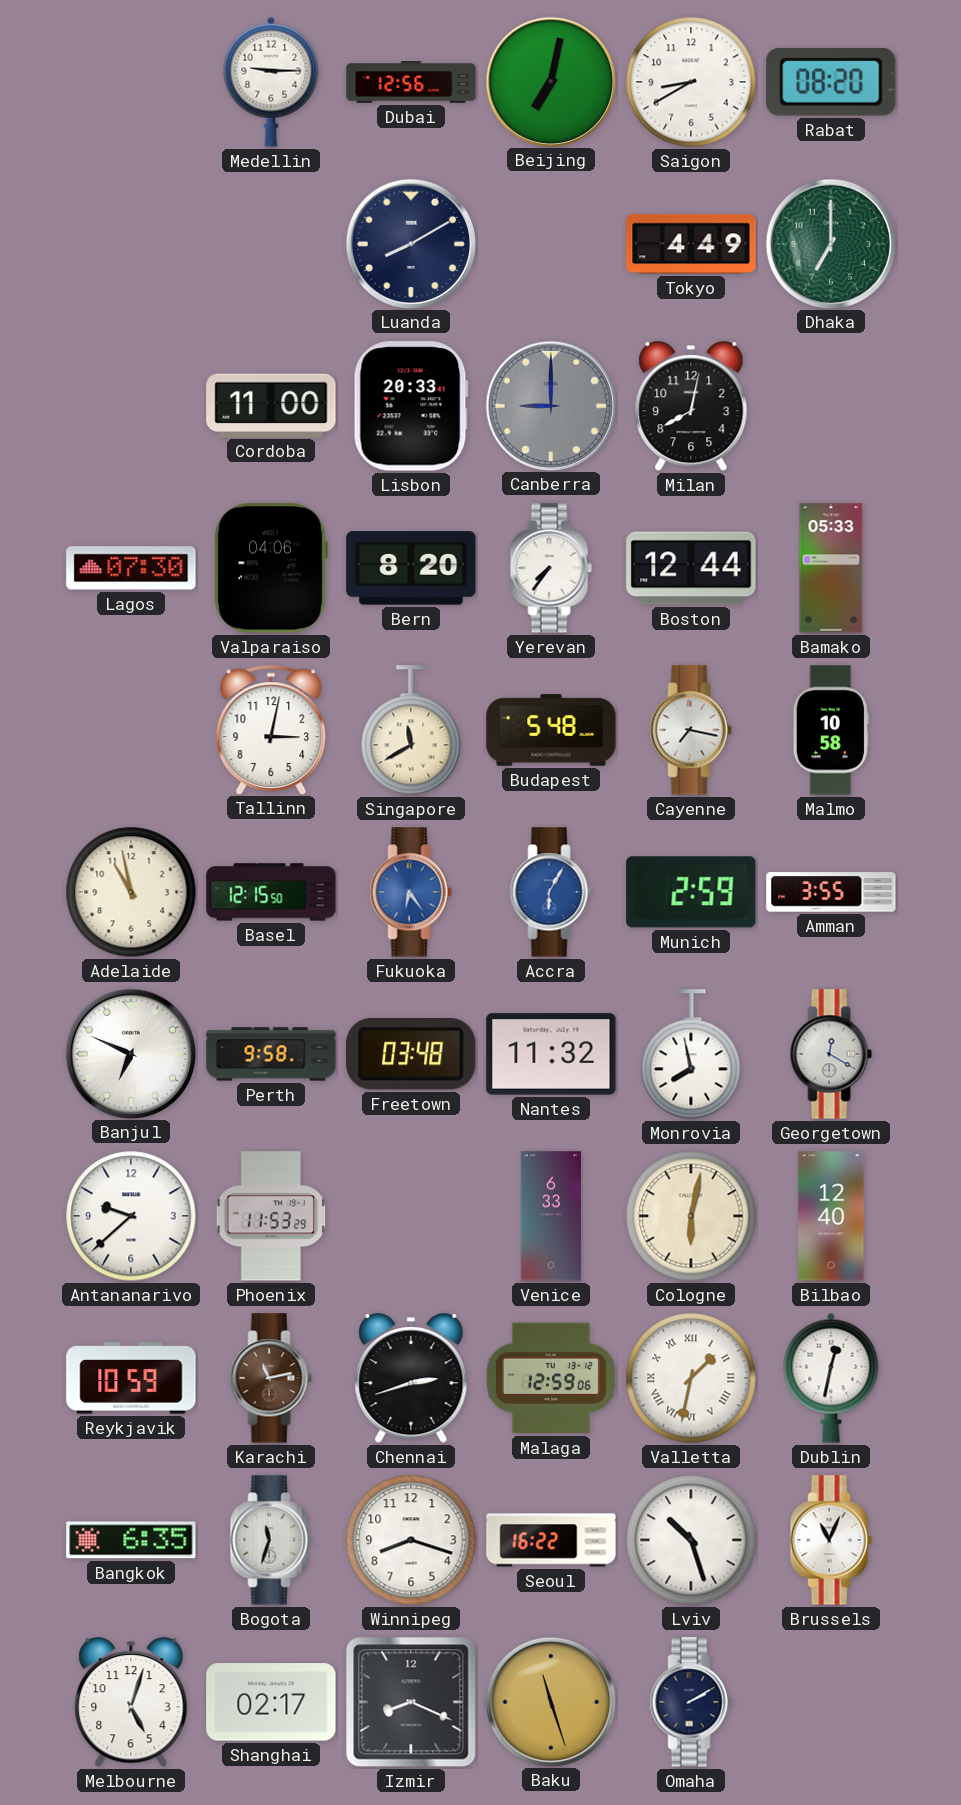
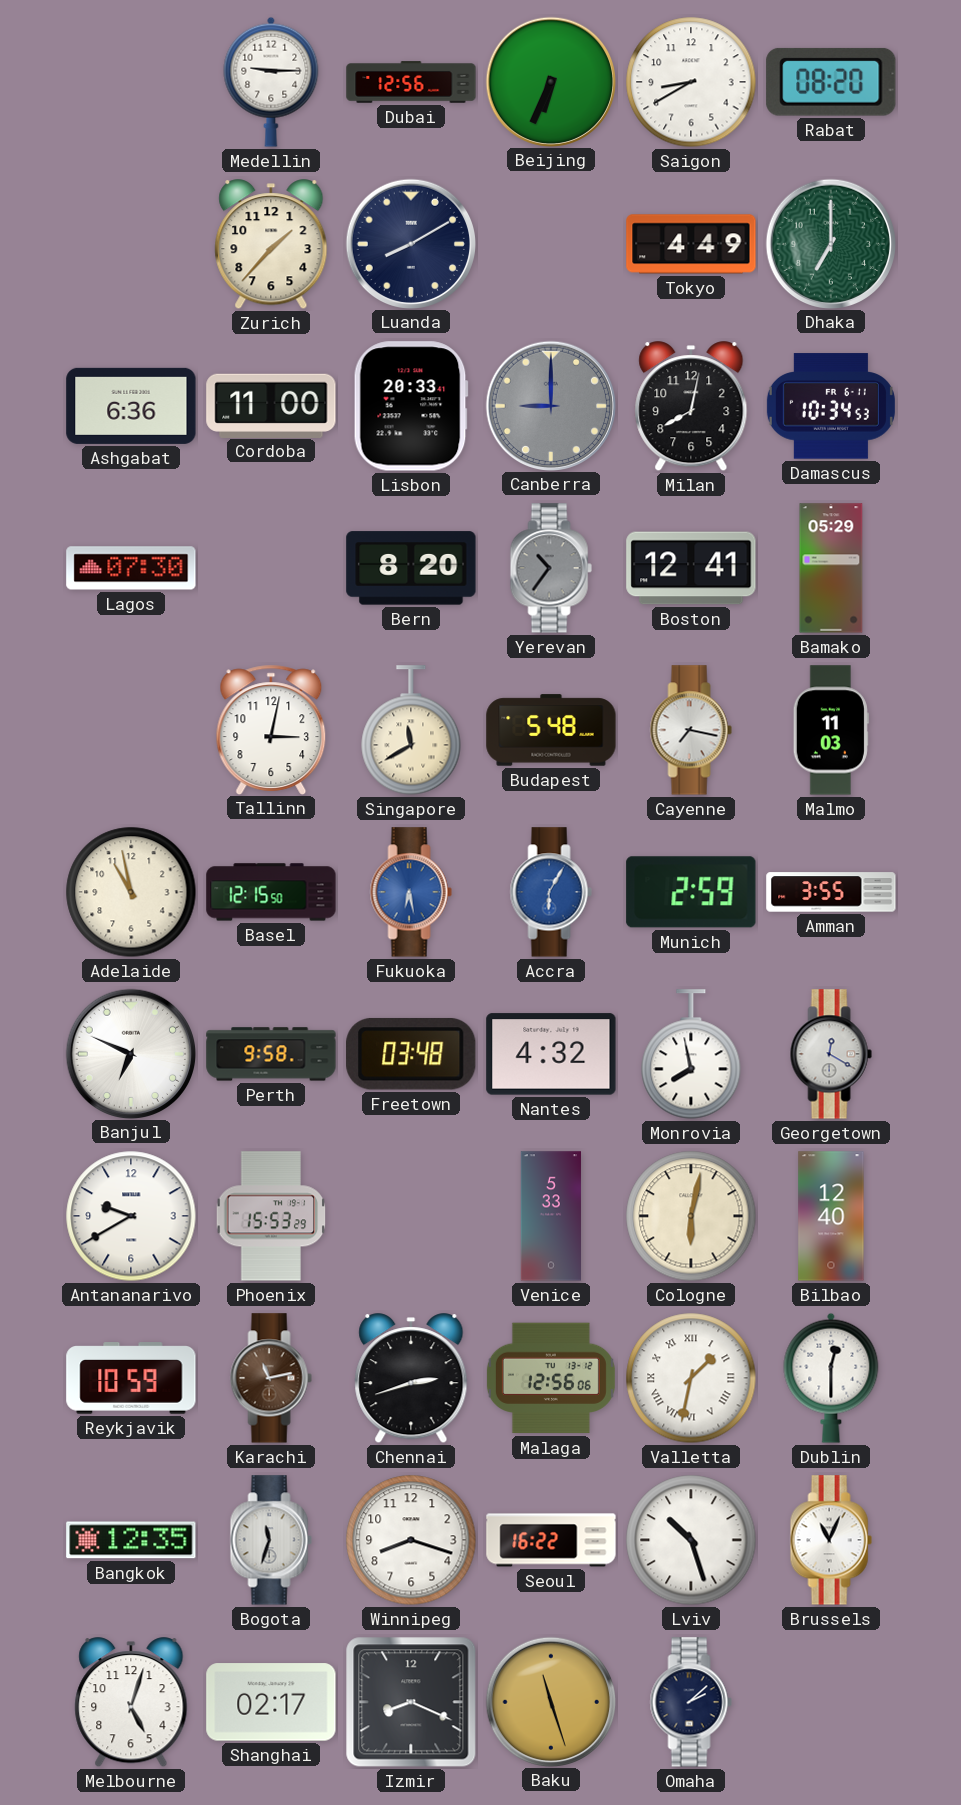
Beijing: 7:02 -> 6:34
Zurich: none -> 1:37
Ashgabat: none -> 6:36
Damascus: none -> 10:34
Valparaiso: 04:06 -> none
Yerevan: 7:36 -> 10:36
Yerevan dial: white -> grey
Boston: 12:44 -> 12:41
Bamako: 05:33 -> 05:29
Malmo: 10:58 -> 11:03
Fukuoka: 6:24 -> 6:28
Nantes: 11:32 -> 4:32
Antananarivo: 9:38 -> 9:40
Phoenix: 11:53 -> 15:53
Venice: 6:33 -> 5:33
Malaga: 12:59 -> 12:56
Dublin: 12:32 -> 12:30
Bangkok: 6:35 -> 12:35
Omaha: 2:10 -> 2:08
